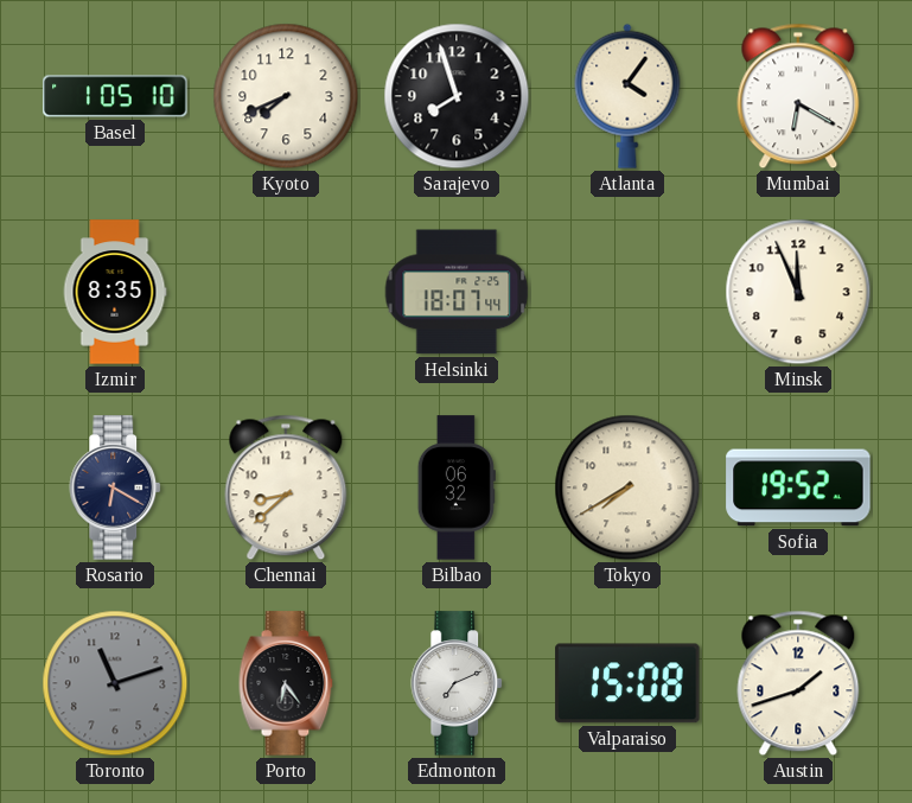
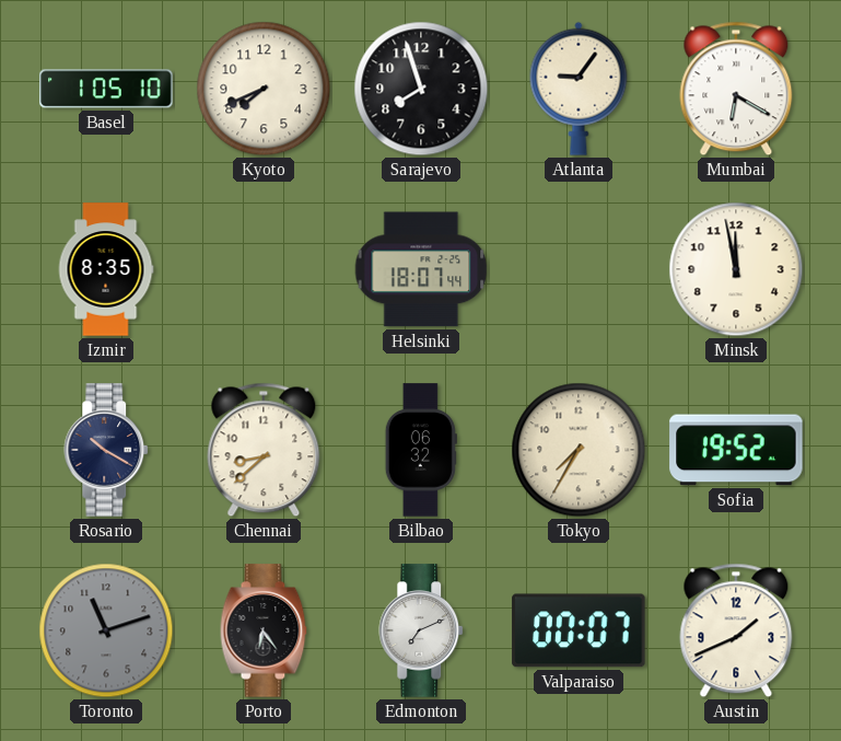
Atlanta: 4:06 -> 9:06
Minsk: 11:56 -> 11:58
Rosario: 6:20 -> 10:20
Tokyo: 7:40 -> 7:35
Valparaiso: 15:08 -> 00:07
Austin: 1:42 -> 1:41
